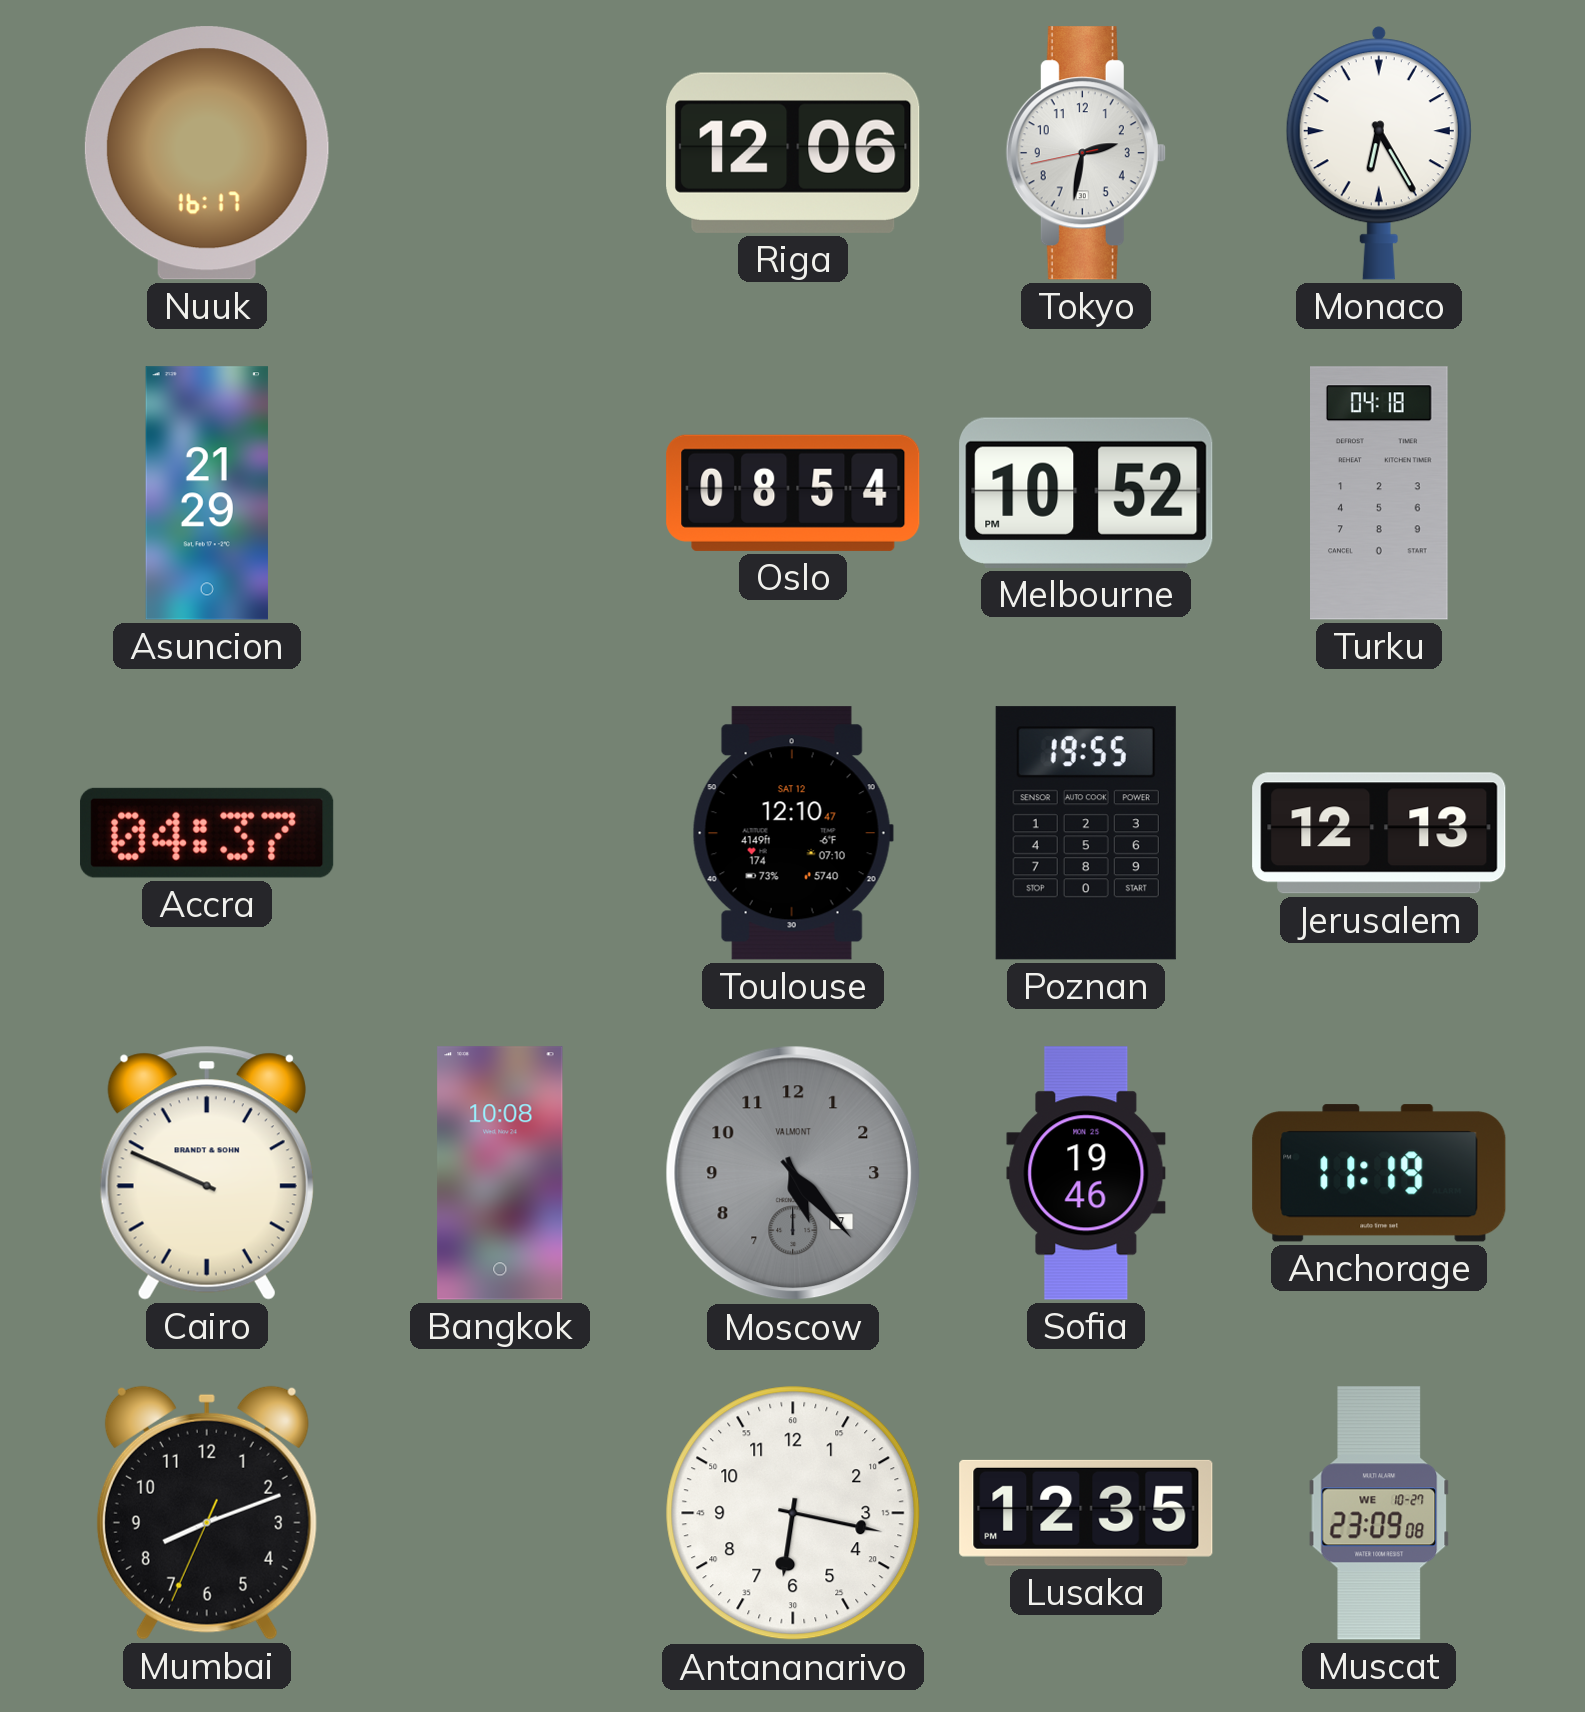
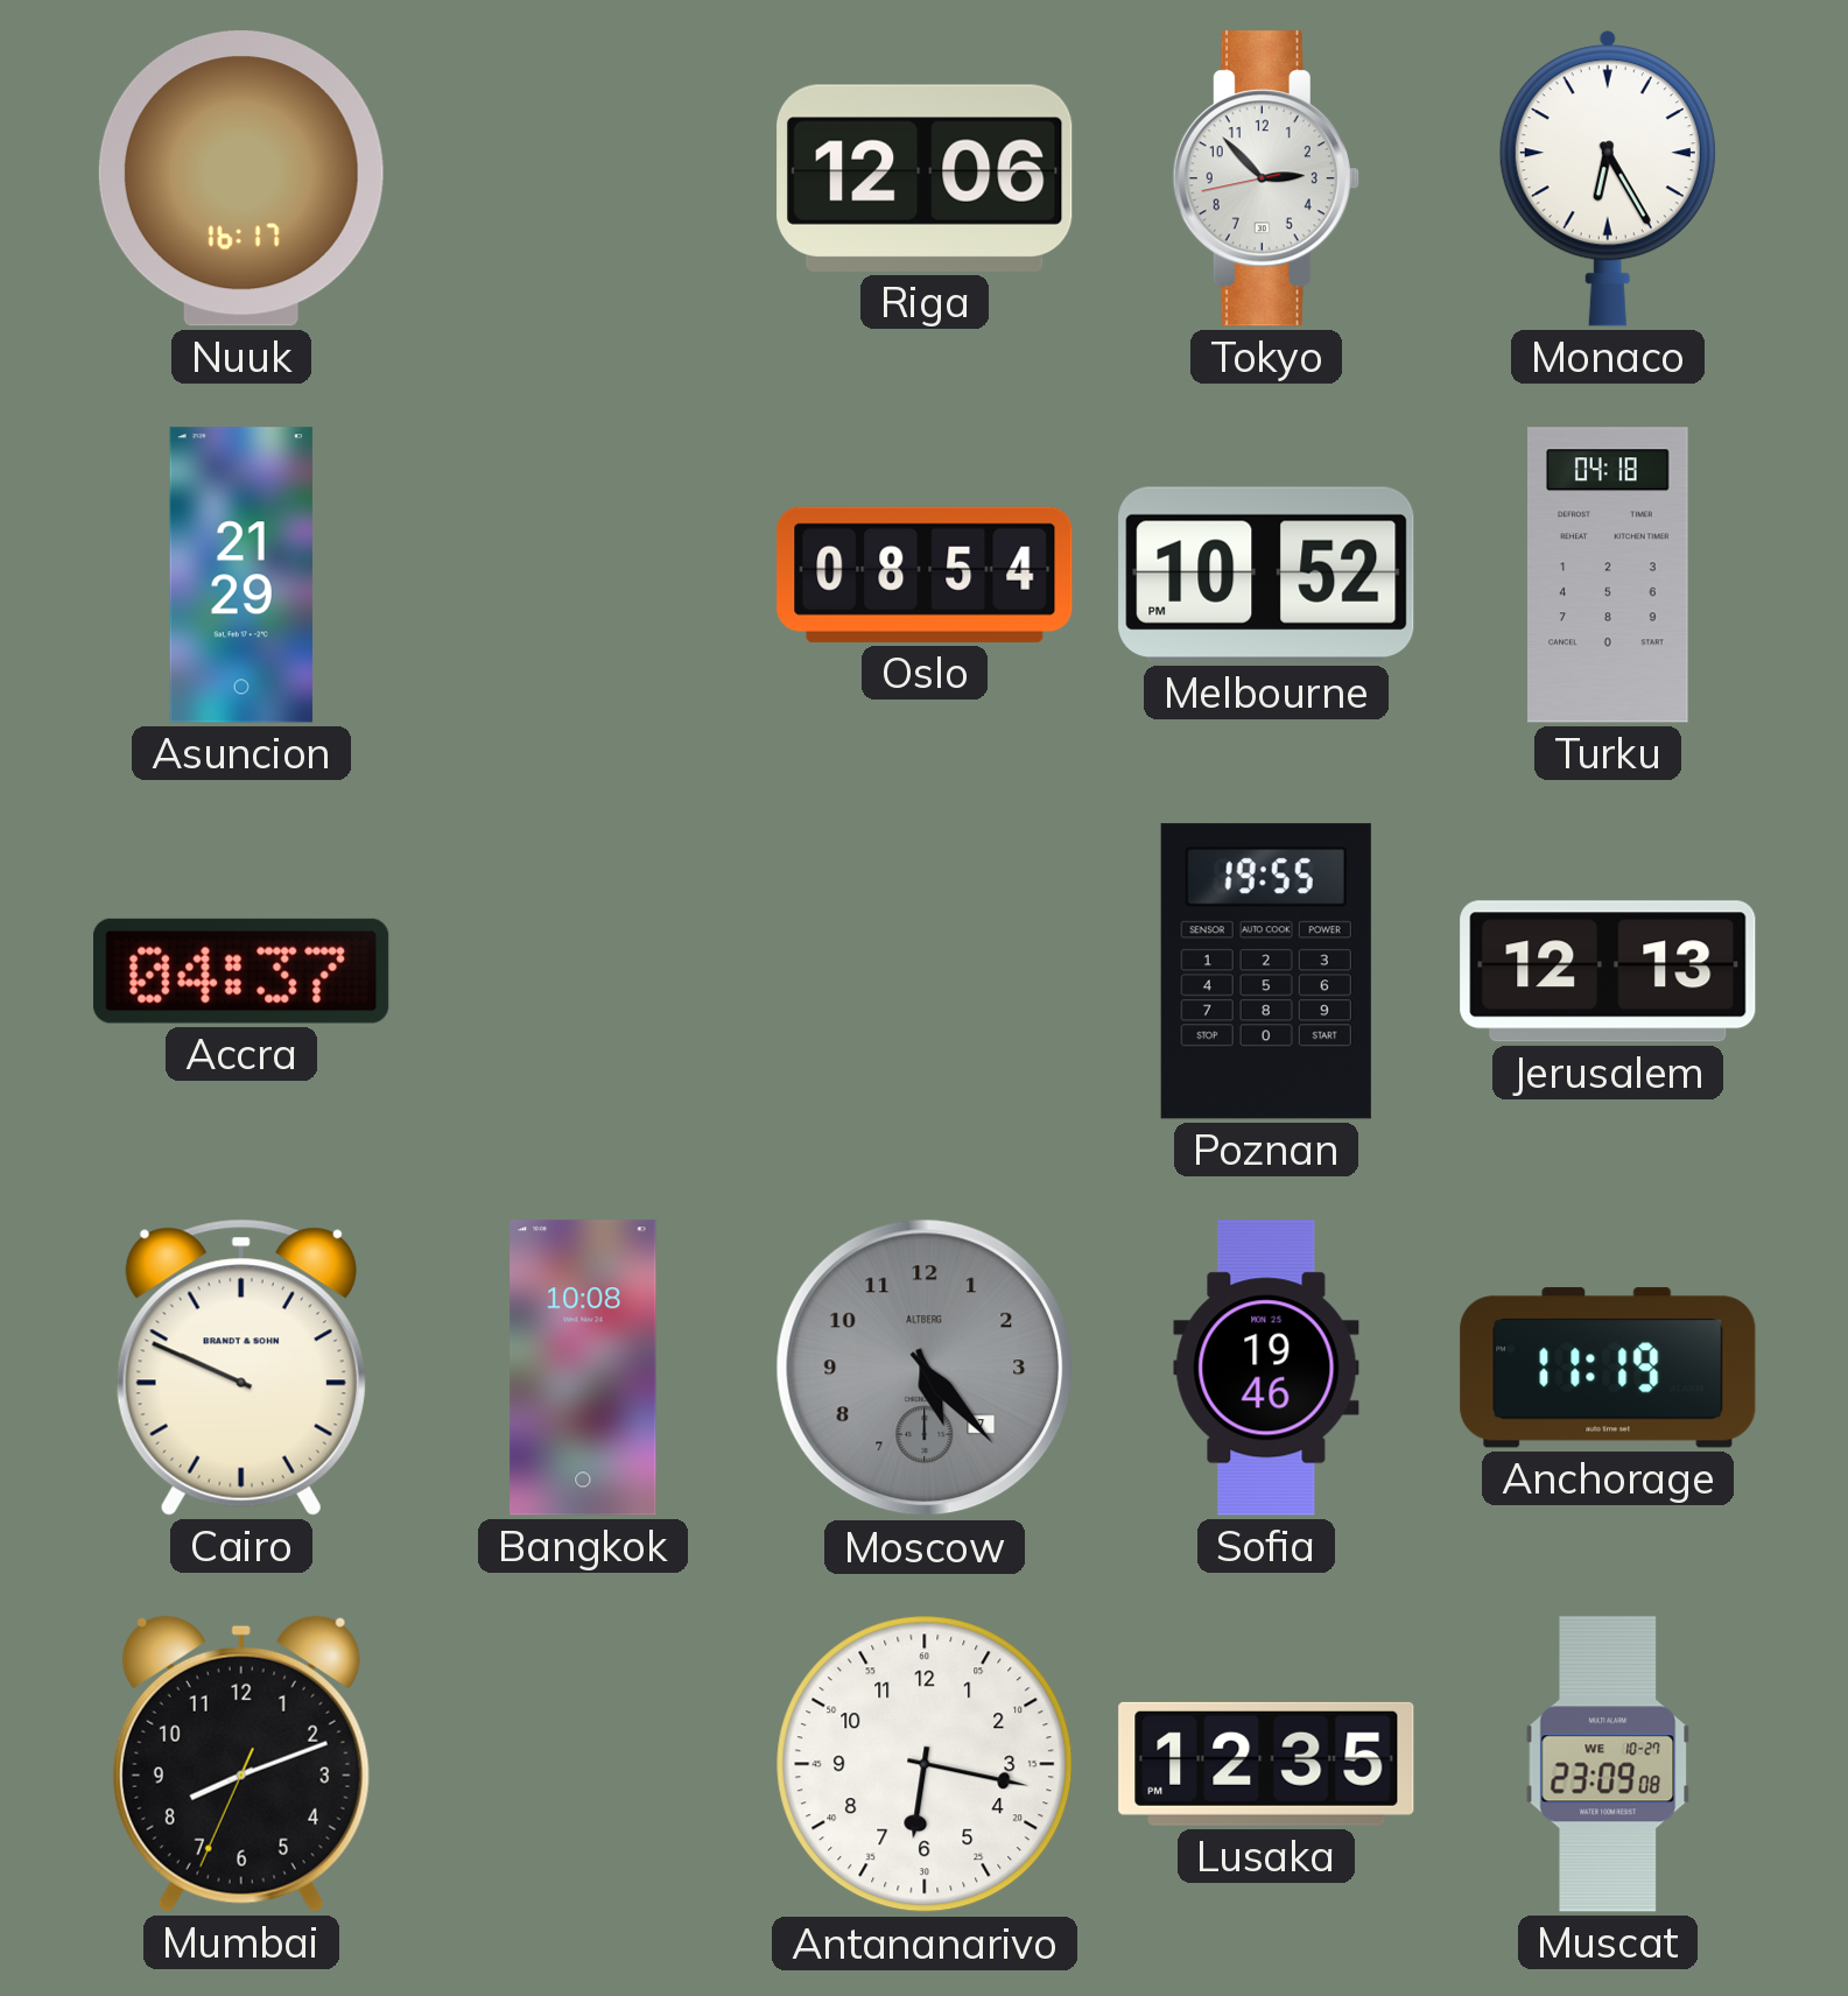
Tokyo: 2:31 -> 2:52
Toulouse: 12:10 -> none
Moscow brand: VALMONT -> ALTBERG
